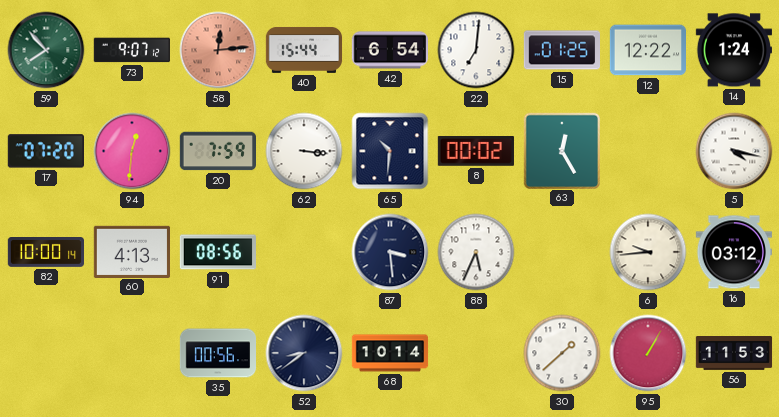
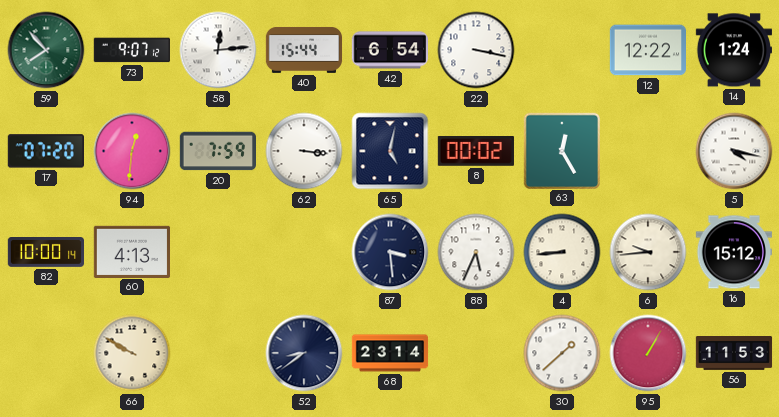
58 dial: salmon -> white
22: 7:01 -> 3:17
15: 01:25 -> none
65: 10:31 -> 5:02
91: 08:56 -> none
4: none -> 8:44
16: 03:12 -> 15:12
66: none -> 9:50
35: 00:56 -> none
68: 10:14 -> 23:14
